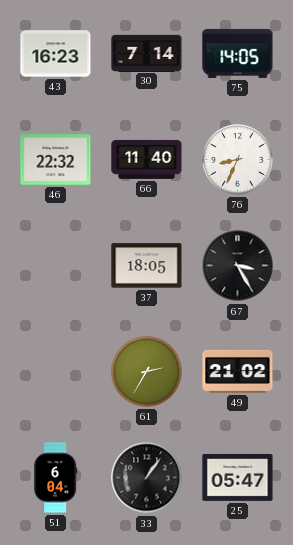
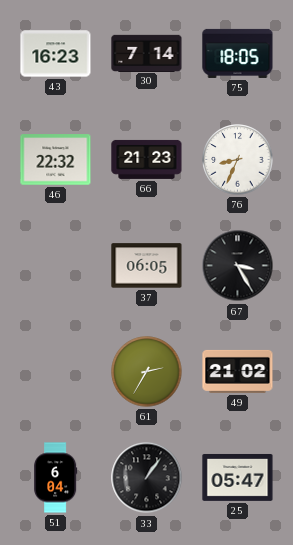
75: 14:05 -> 18:05
66: 11:40 -> 21:23
37: 18:05 -> 06:05
